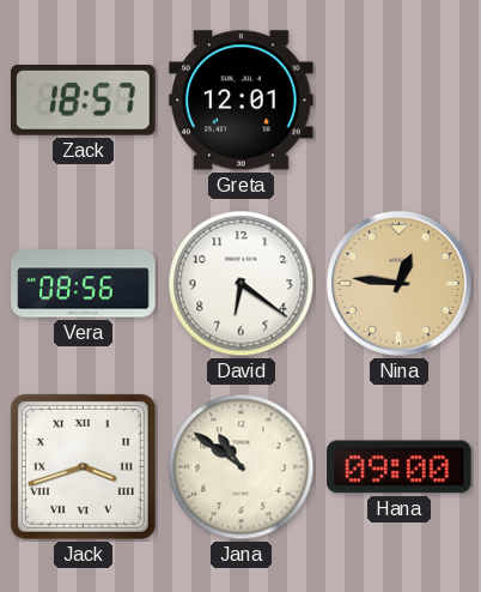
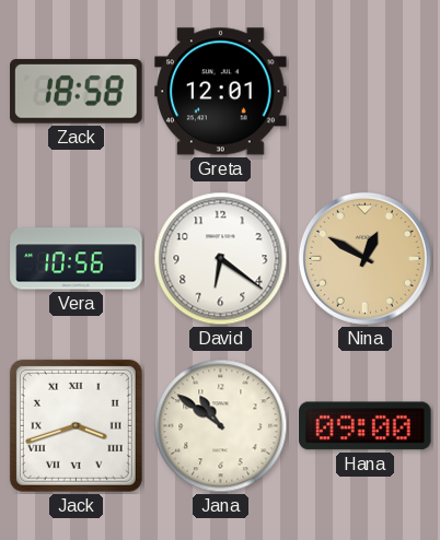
Zack: 18:57 -> 18:58
Vera: 08:56 -> 10:56
Nina: 12:46 -> 12:50
